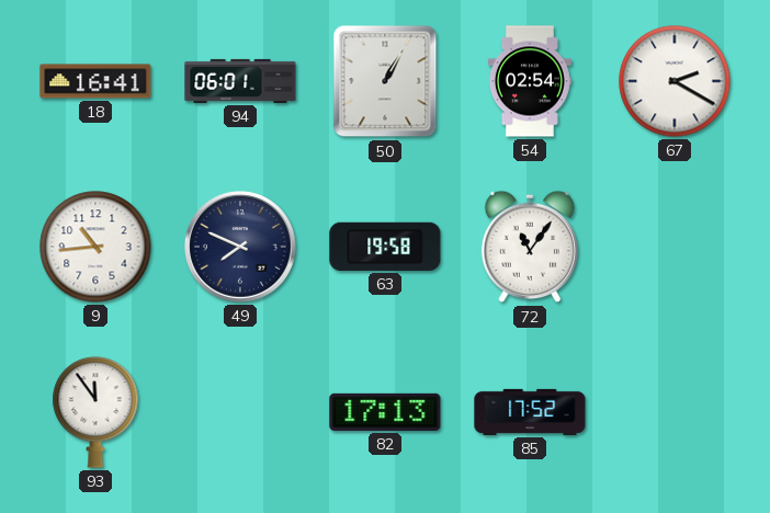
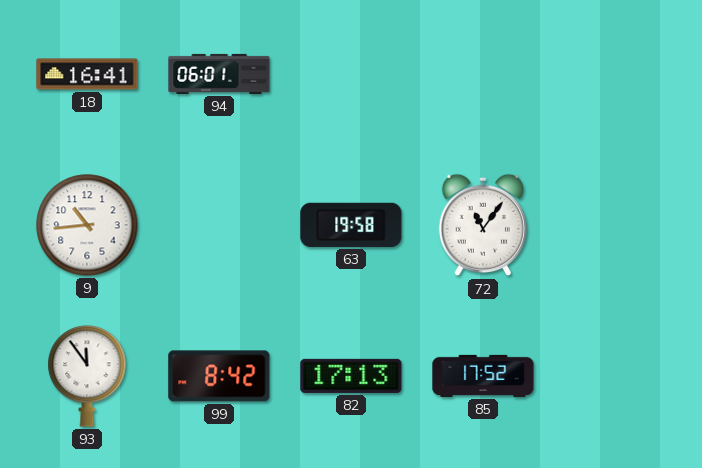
50: 1:05 -> none
54: 02:54 -> none
67: 2:20 -> none
49: 7:49 -> none
99: none -> 8:42
